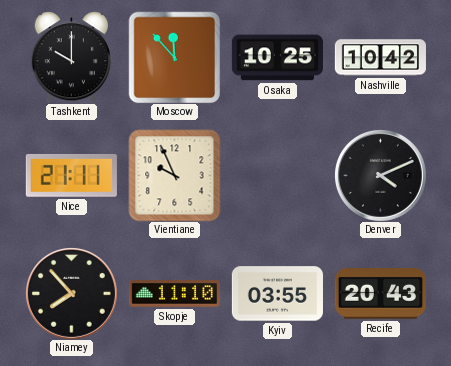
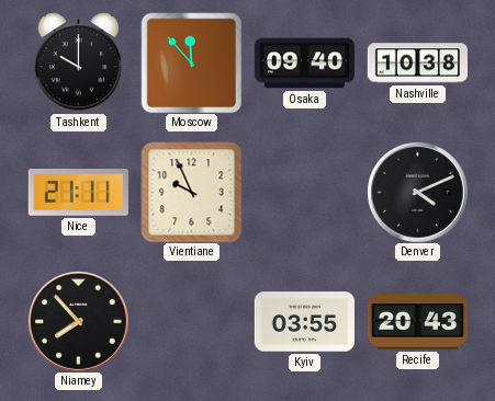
Osaka: 10:25 -> 09:40
Nashville: 10:42 -> 10:38
Skopje: 11:10 -> none
